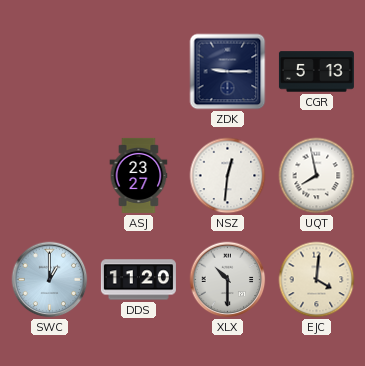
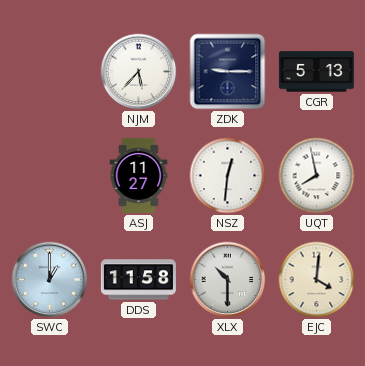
NJM: none -> 5:37
ASJ: 23:27 -> 11:27
DDS: 11:20 -> 11:58
